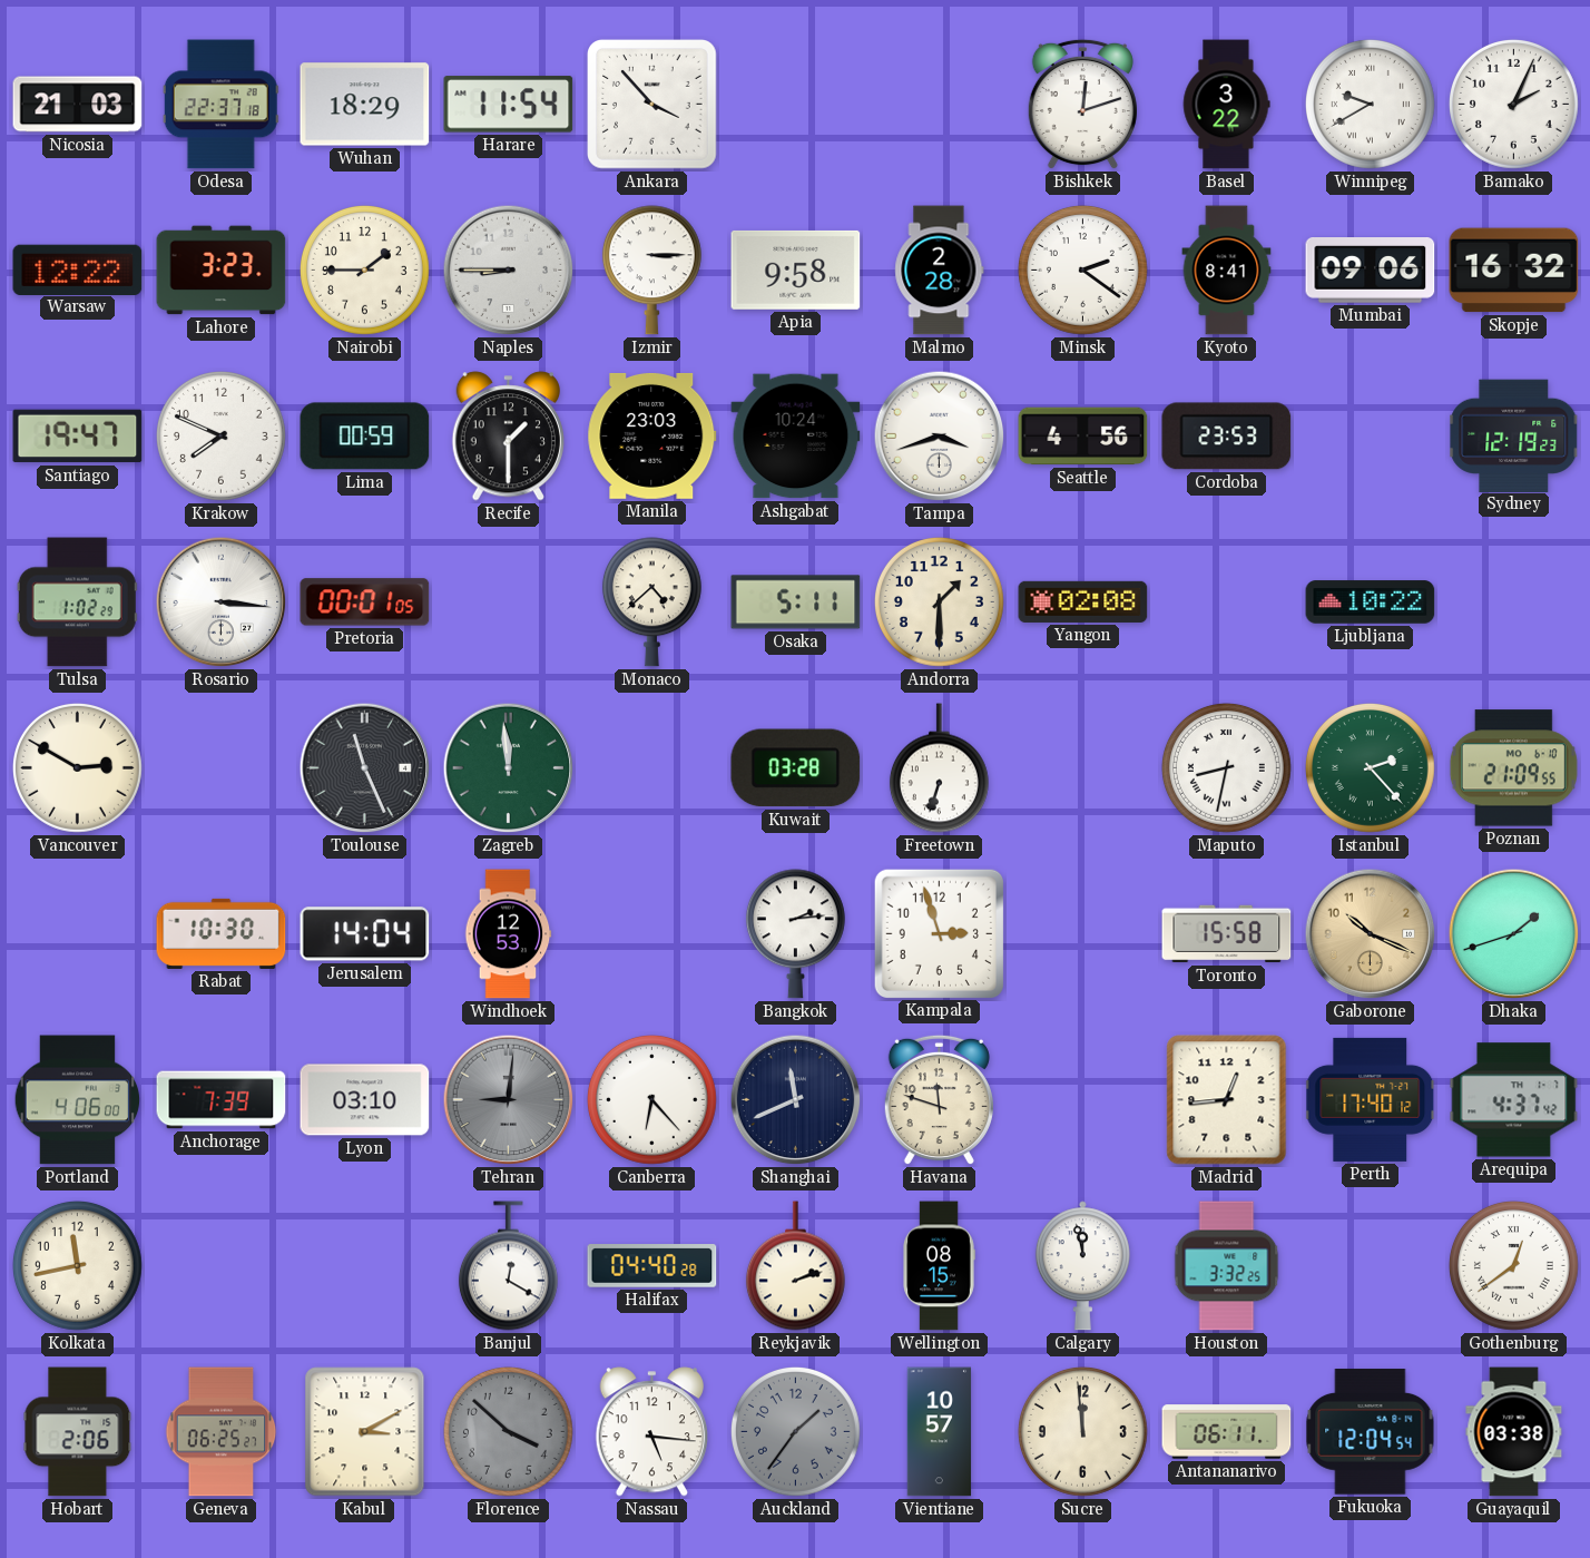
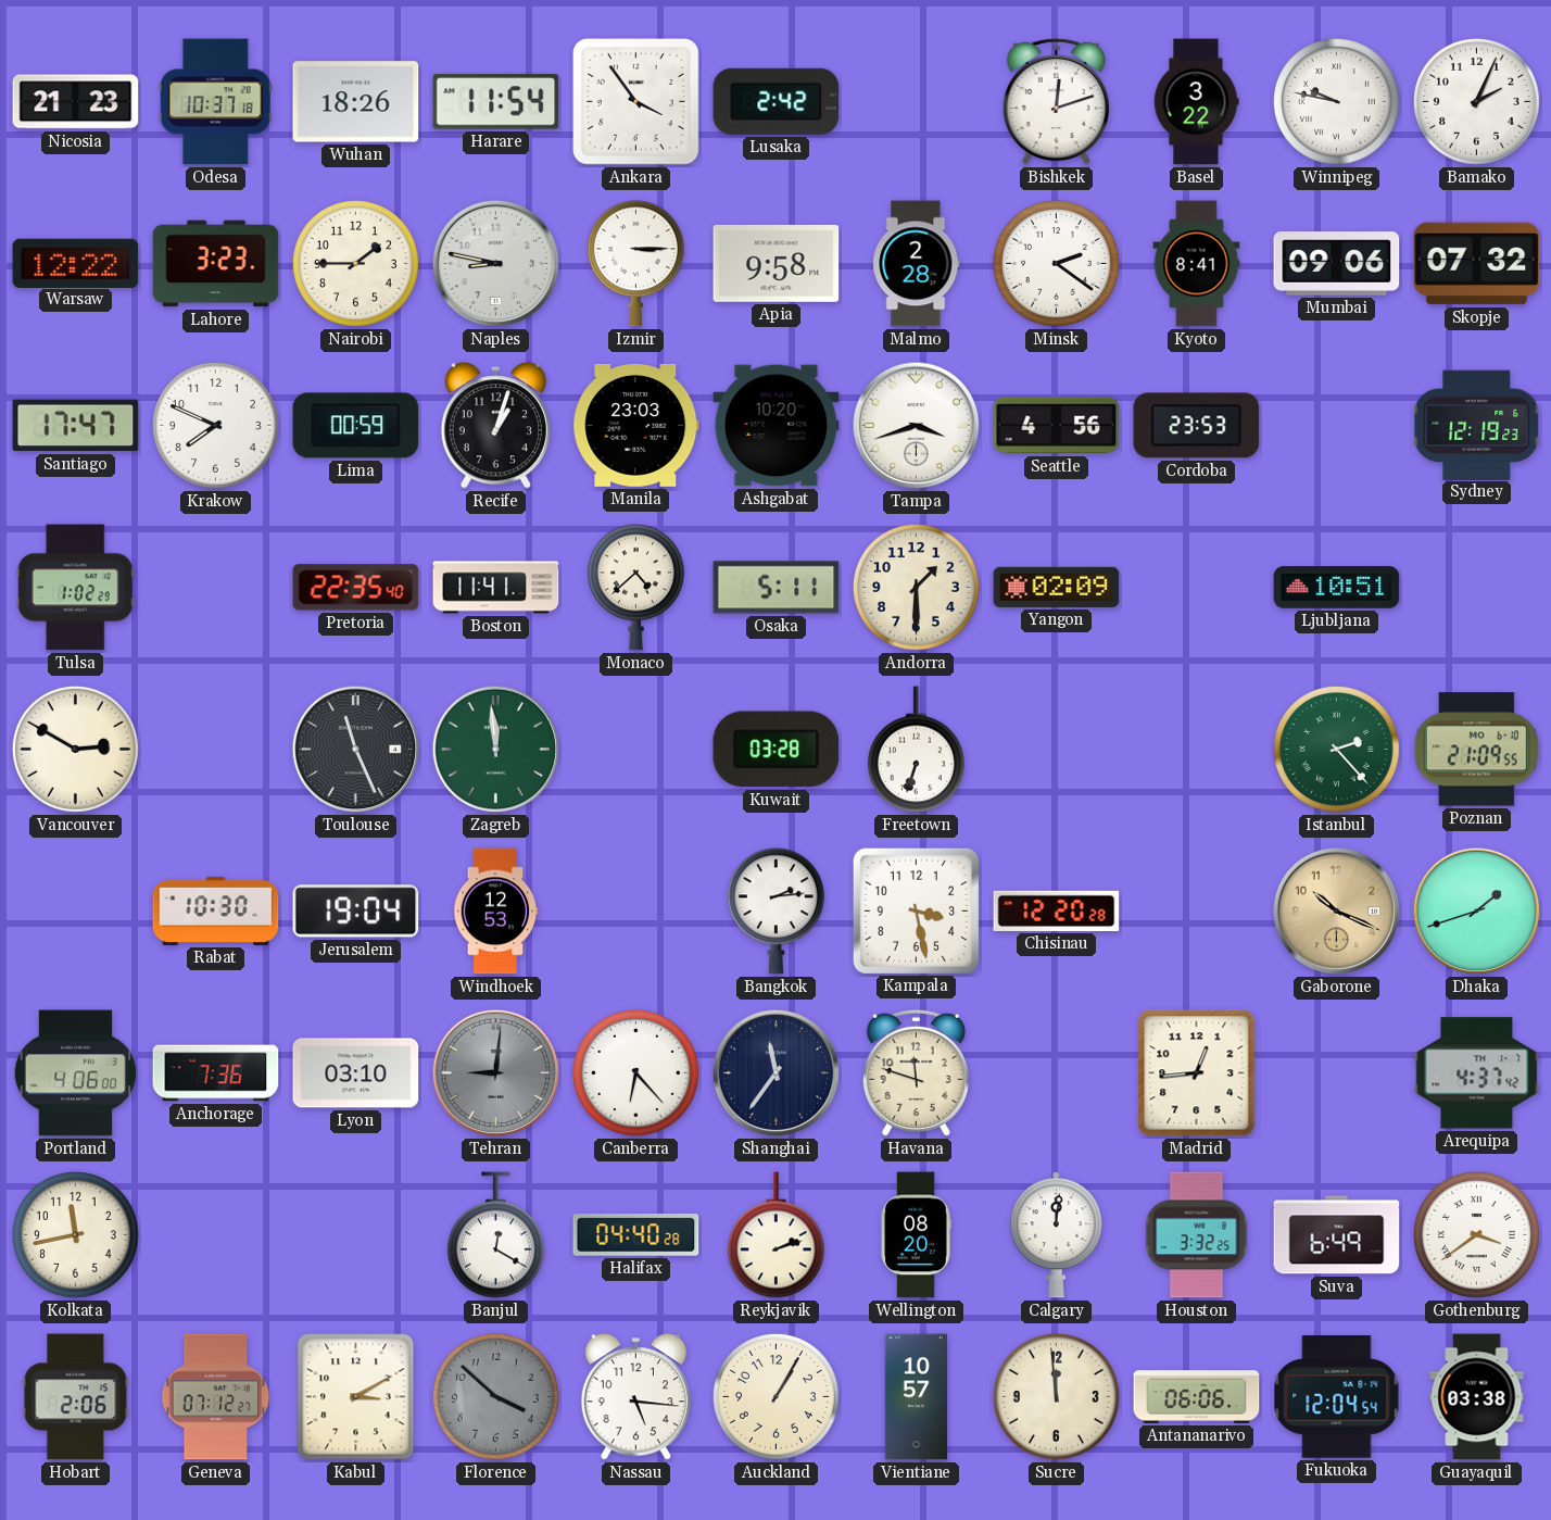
Nicosia: 21:03 -> 21:23
Odesa: 22:37 -> 10:37
Wuhan: 18:29 -> 18:26
Ankara: 3:53 -> 3:54
Lusaka: none -> 2:42
Winnipeg: 9:40 -> 9:47
Naples: 8:45 -> 8:47
Skopje: 16:32 -> 07:32
Santiago: 19:47 -> 17:47
Recife: 1:30 -> 1:03
Ashgabat: 10:24 -> 10:20
Rosario: 3:16 -> none
Pretoria: 00:01 -> 22:35
Boston: none -> 11:41
Yangon: 02:08 -> 02:09
Ljubljana: 10:22 -> 10:51
Maputo: 8:32 -> none
Jerusalem: 14:04 -> 19:04
Kampala: 2:57 -> 3:28
Chisinau: none -> 12:20
Toronto: 15:58 -> none
Anchorage: 7:39 -> 7:36
Shanghai: 11:41 -> 11:36
Perth: 17:40 -> none
Wellington: 08:15 -> 08:20
Calgary: 11:58 -> 12:01
Suva: none -> 6:49
Gothenburg: 12:39 -> 3:39
Geneva: 06:25 -> 07:12
Auckland: 1:36 -> 1:05
Auckland dial: grey -> cream
Antananarivo: 06:11 -> 06:06
